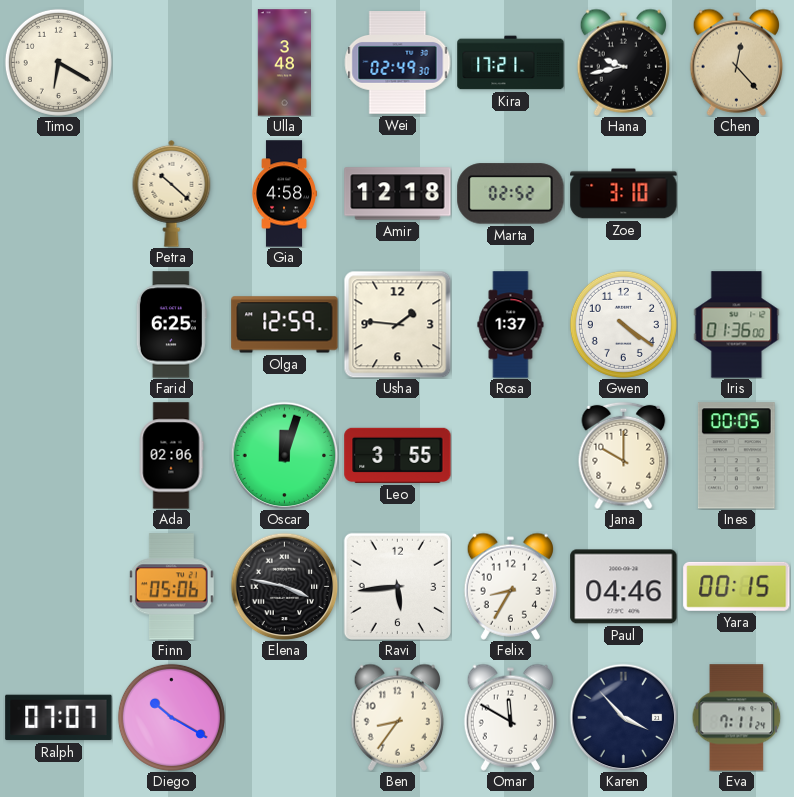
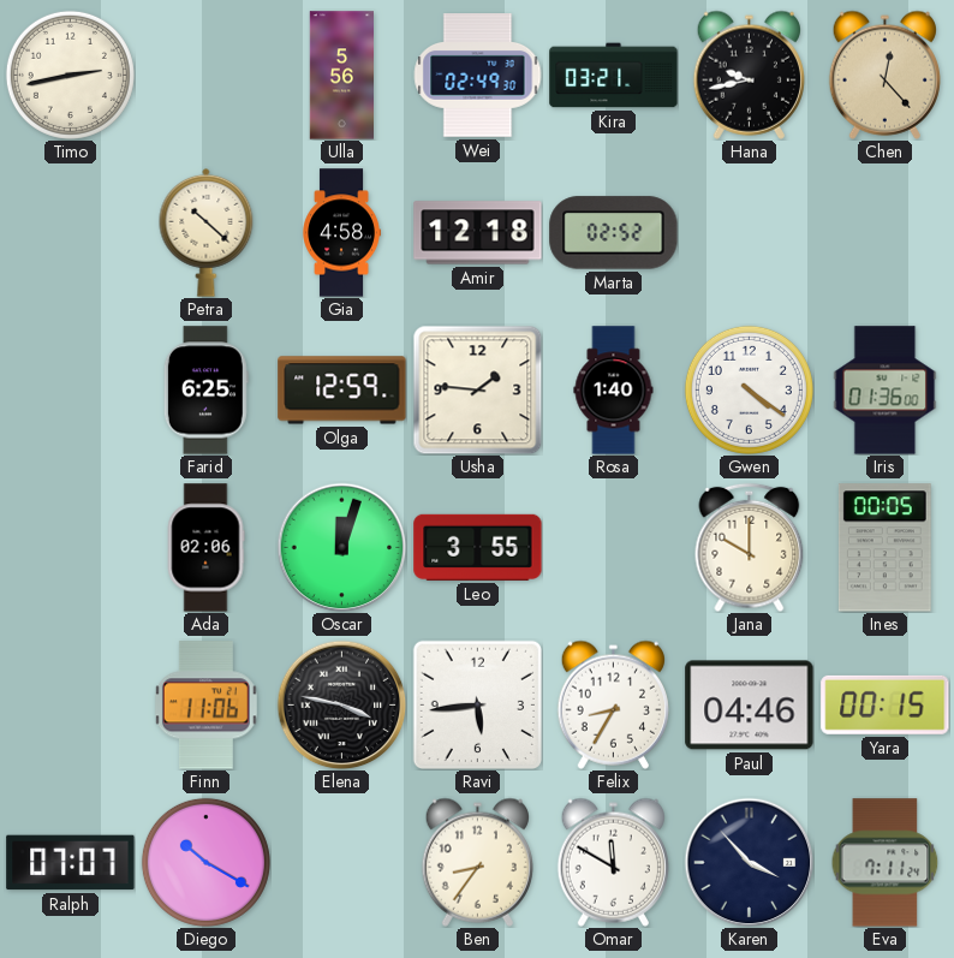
Timo: 6:20 -> 2:43
Ulla: 3:48 -> 5:56
Kira: 17:21 -> 03:21
Zoe: 3:10 -> none
Rosa: 1:37 -> 1:40
Finn: 05:06 -> 11:06
